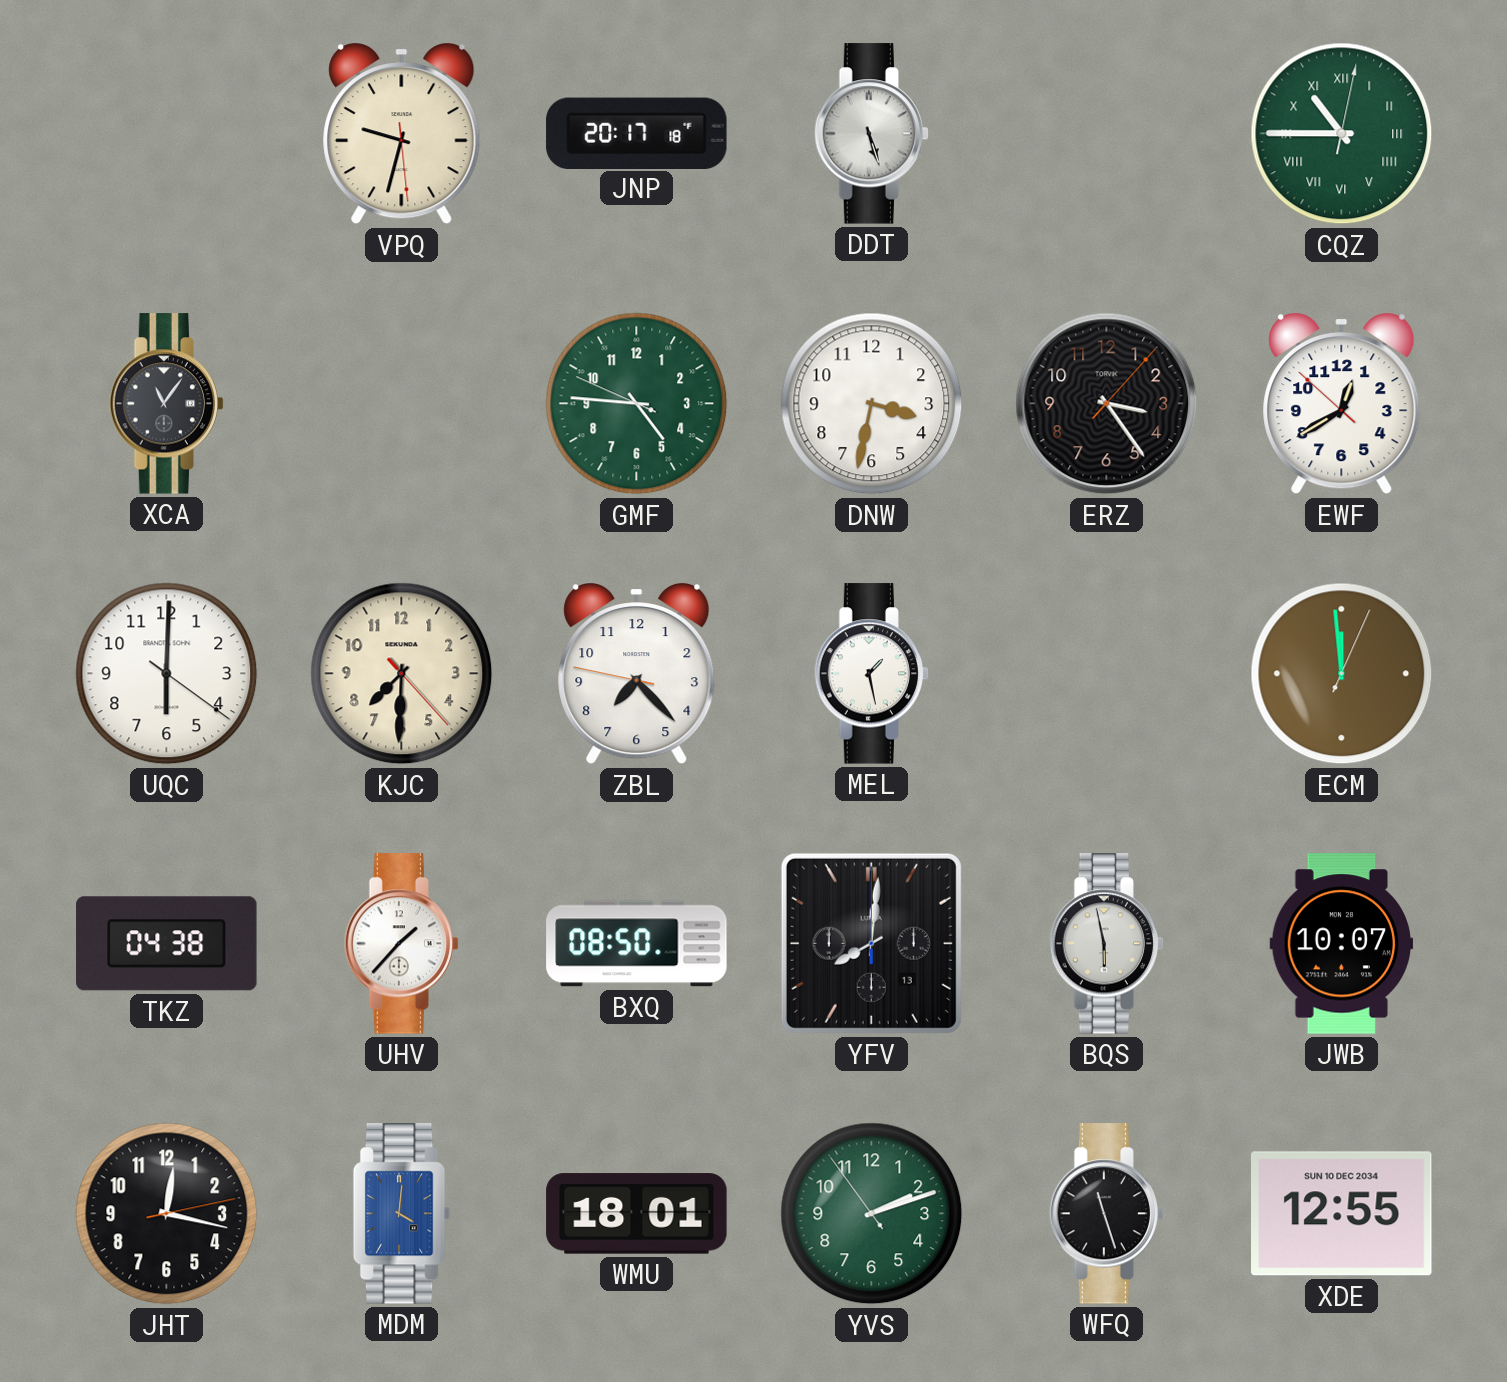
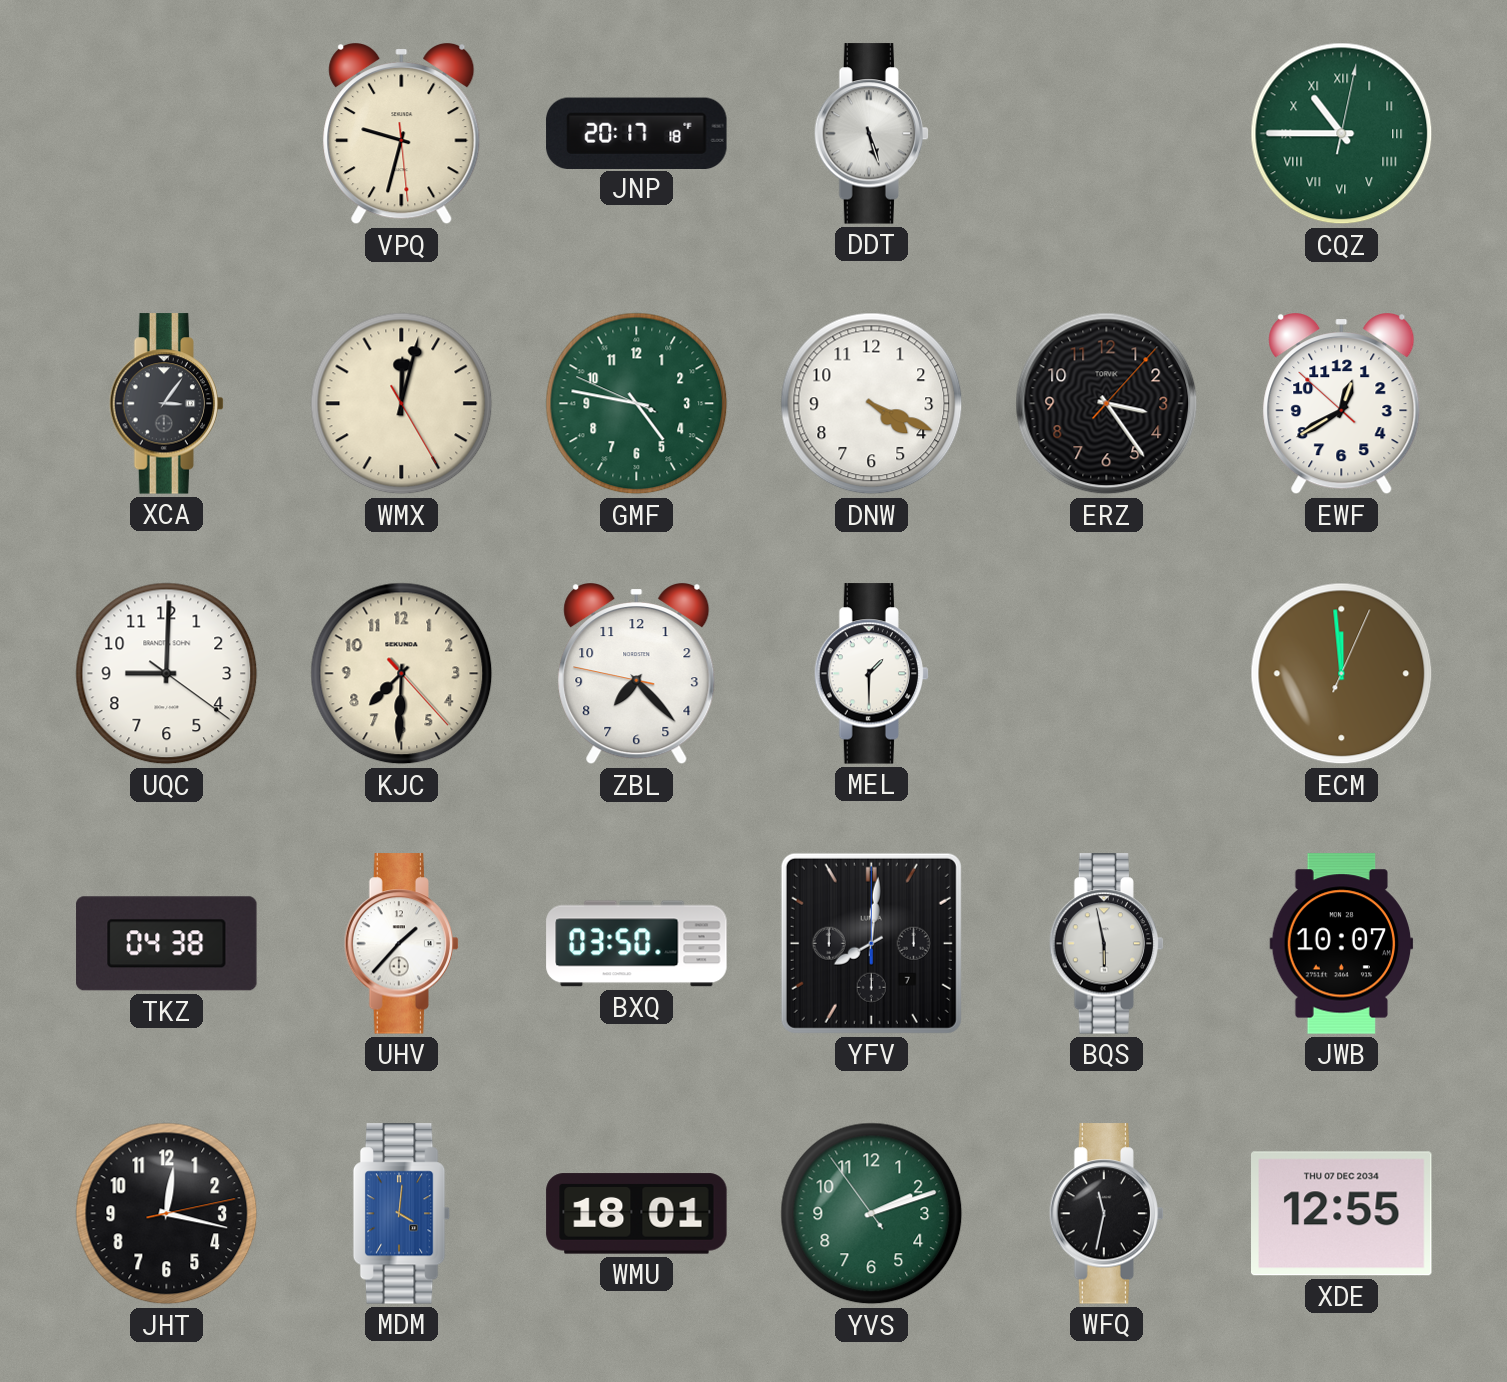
XCA: 11:06 -> 3:06
WMX: none -> 12:02
GMF: 4:45 -> 4:46
DNW: 3:32 -> 4:19
UQC: 6:00 -> 9:00
MEL: 1:28 -> 1:30
BXQ: 08:50 -> 03:50
YFV date: 13 -> 7
WFQ: 11:27 -> 11:32
XDE date: SUN 10 DEC 2034 -> THU 07 DEC 2034
